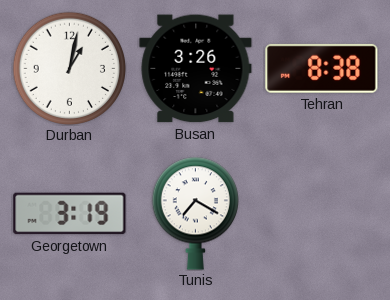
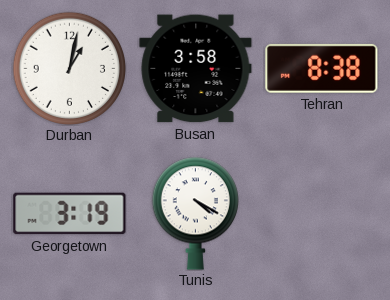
Busan: 3:26 -> 3:58
Tunis: 7:20 -> 4:20
